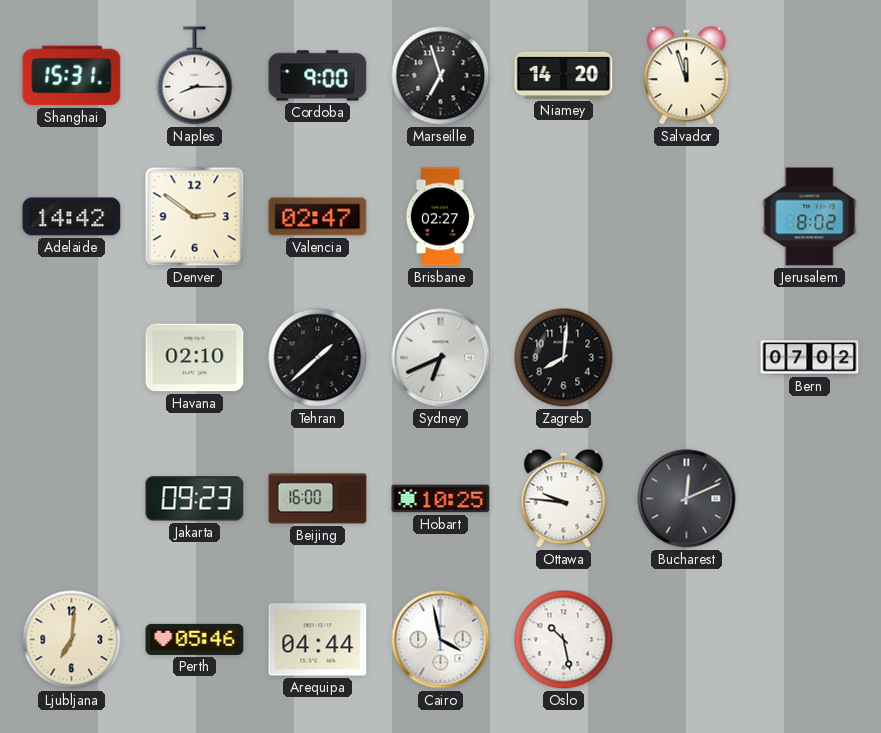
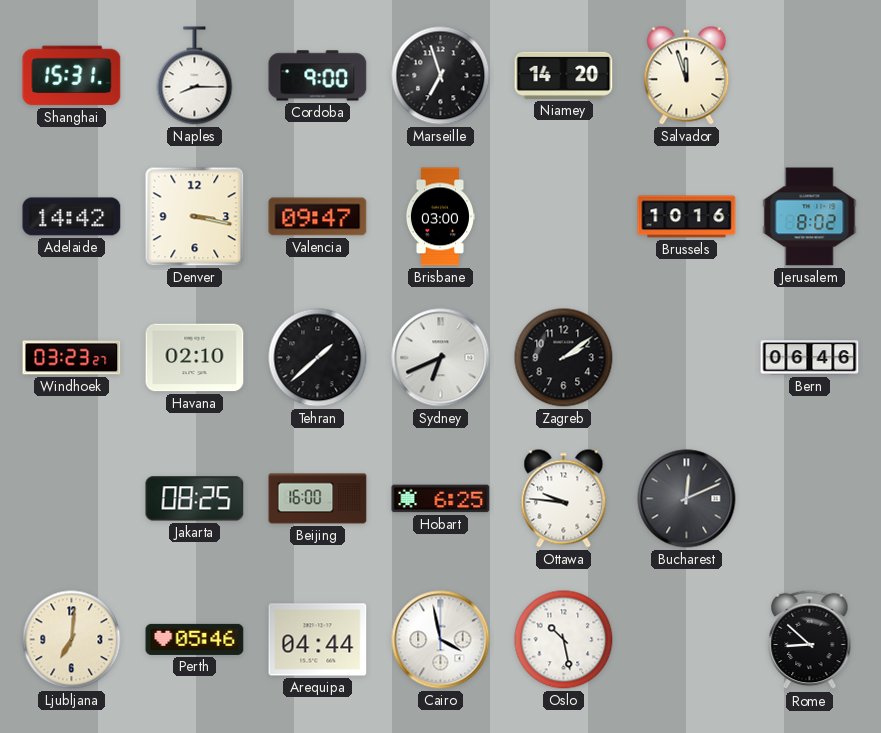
Denver: 2:51 -> 3:17
Valencia: 02:47 -> 09:47
Brisbane: 02:27 -> 03:00
Brussels: none -> 10:16
Windhoek: none -> 03:23
Zagreb: 8:01 -> 2:09
Bern: 07:02 -> 06:46
Jakarta: 09:23 -> 08:25
Hobart: 10:25 -> 6:25
Rome: none -> 8:52
